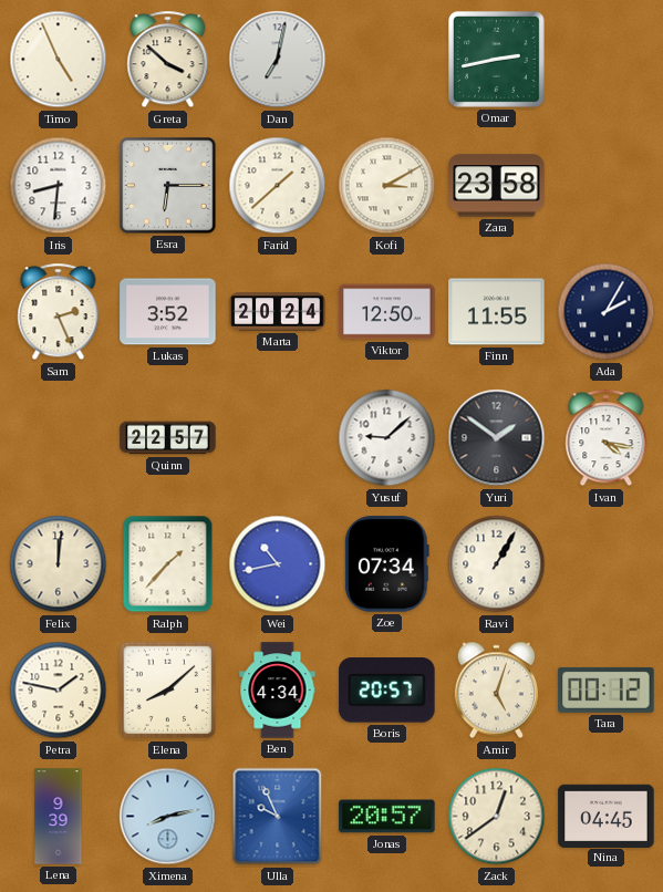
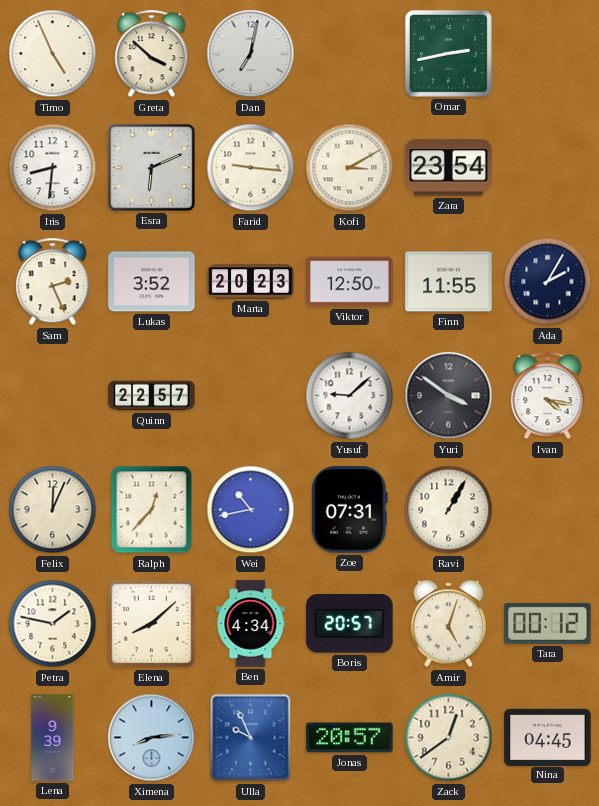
Esra: 6:15 -> 6:11
Farid: 1:38 -> 9:16
Zara: 23:58 -> 23:54
Marta: 20:24 -> 20:23
Yuri: 1:51 -> 3:51
Felix: 12:01 -> 12:04
Ralph: 1:37 -> 12:37
Zoe: 07:34 -> 07:31
Ximena: 8:13 -> 8:14
